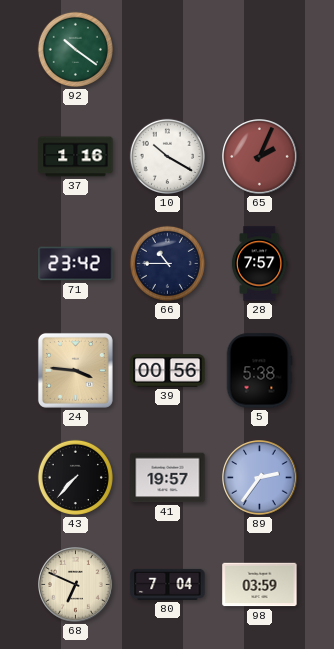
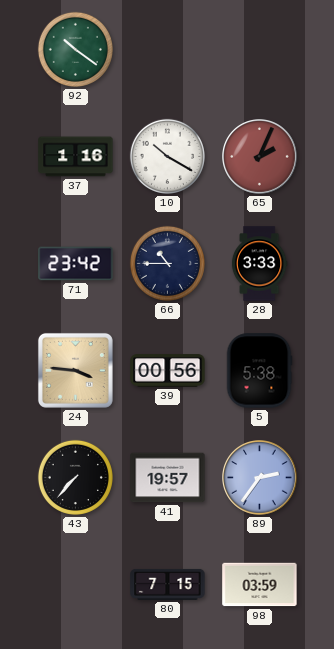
28: 7:57 -> 3:33
68: 6:49 -> none
80: 7:04 -> 7:15
